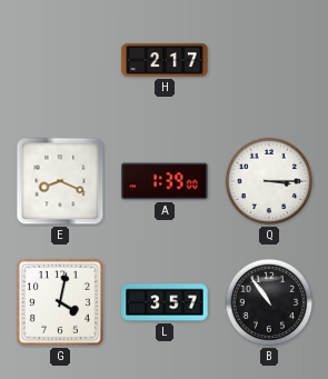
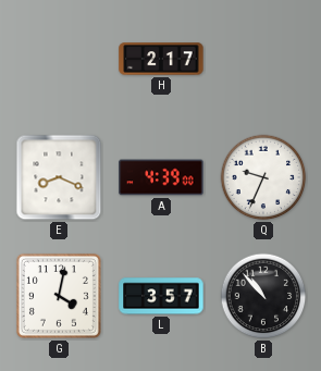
A: 1:39 -> 4:39
Q: 3:15 -> 9:34
B: 10:54 -> 10:53
